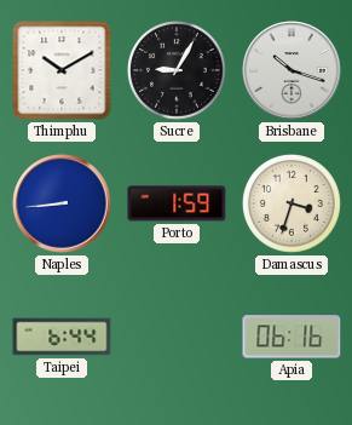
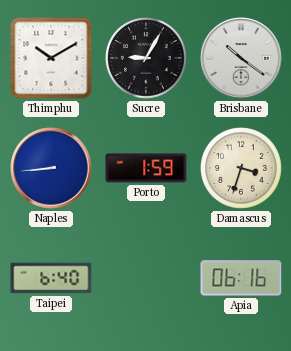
Brisbane: 10:18 -> 10:21
Taipei: 6:44 -> 6:40
